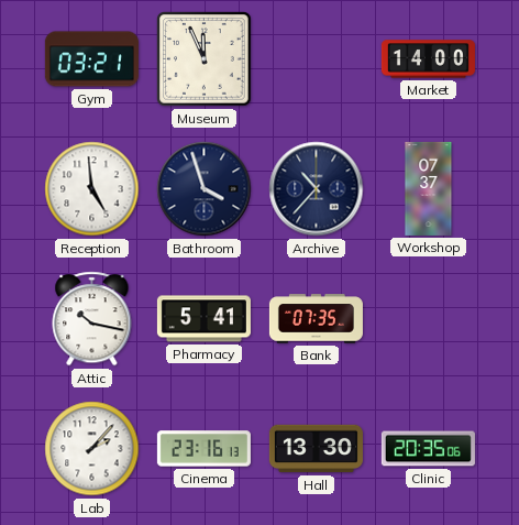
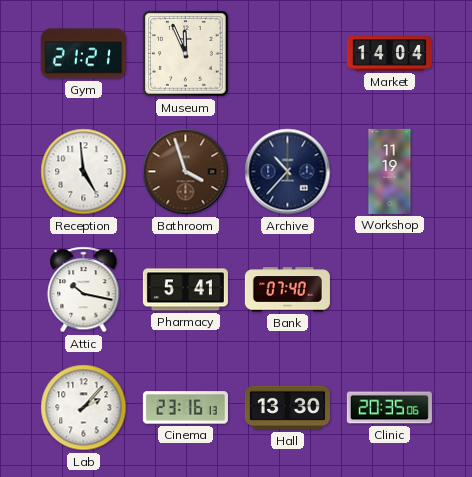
Gym: 03:21 -> 21:21
Market: 14:00 -> 14:04
Bathroom dial: navy -> brown
Workshop: 07:37 -> 11:19
Bank: 07:35 -> 07:40
